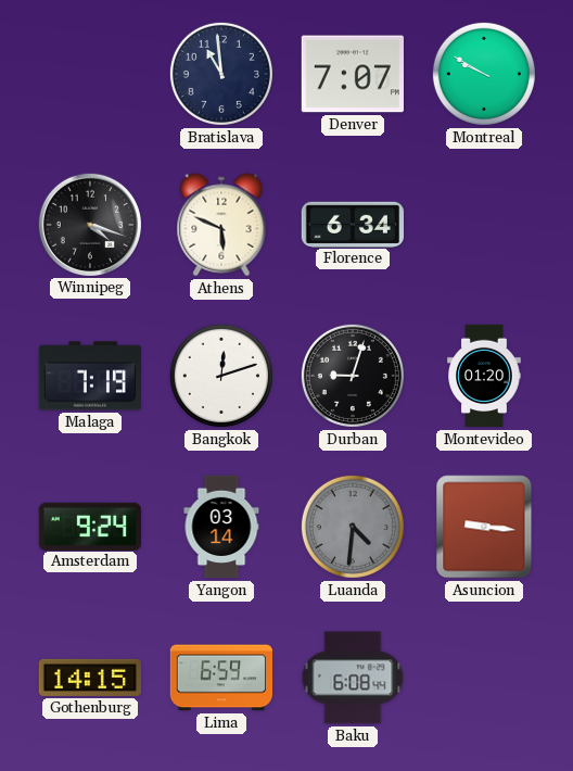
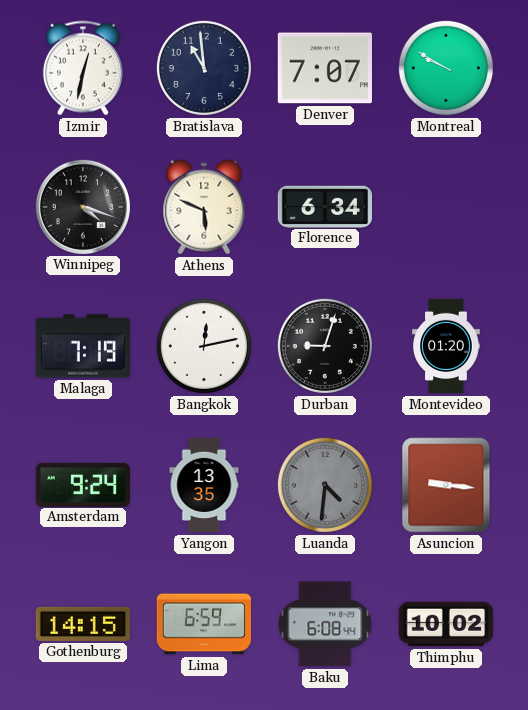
Izmir: none -> 12:32
Bangkok: 12:12 -> 12:13
Yangon: 03:14 -> 13:35
Thimphu: none -> 10:02
